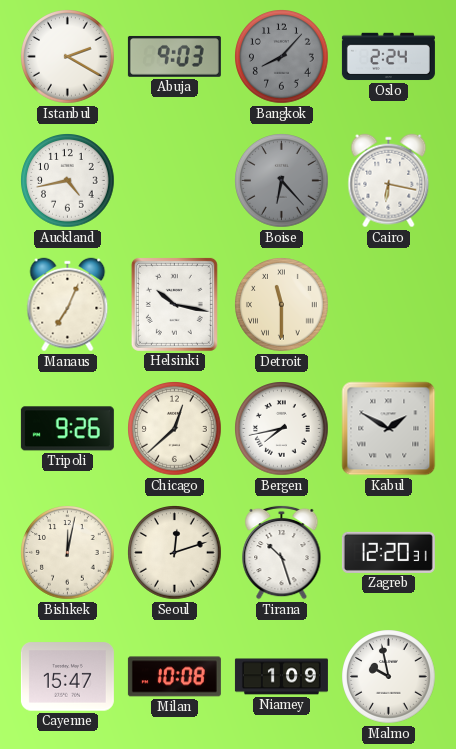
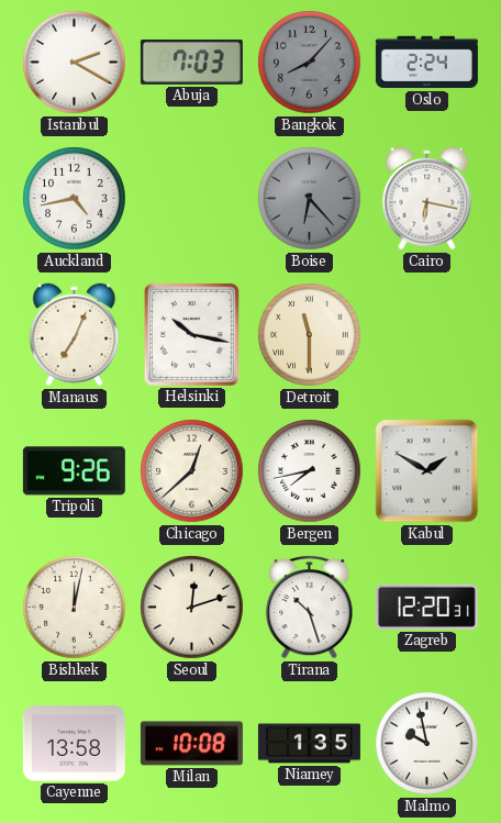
Abuja: 9:03 -> 7:03
Cayenne: 15:47 -> 13:58
Niamey: 1:09 -> 1:35
